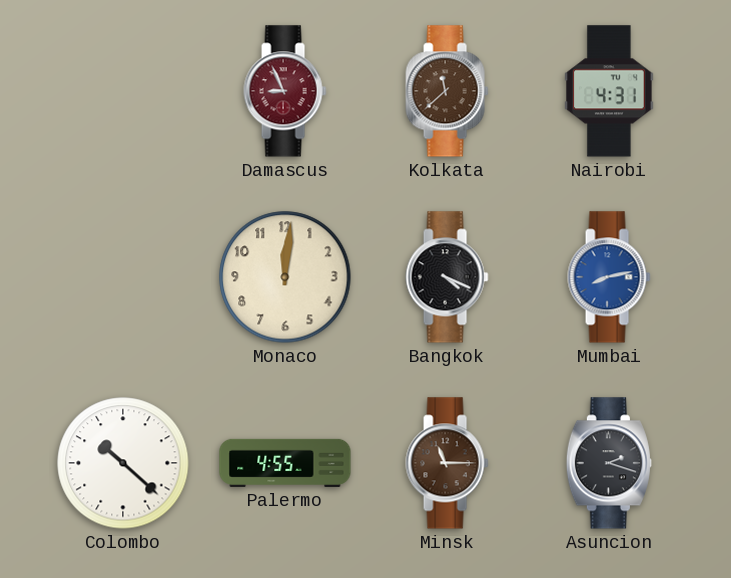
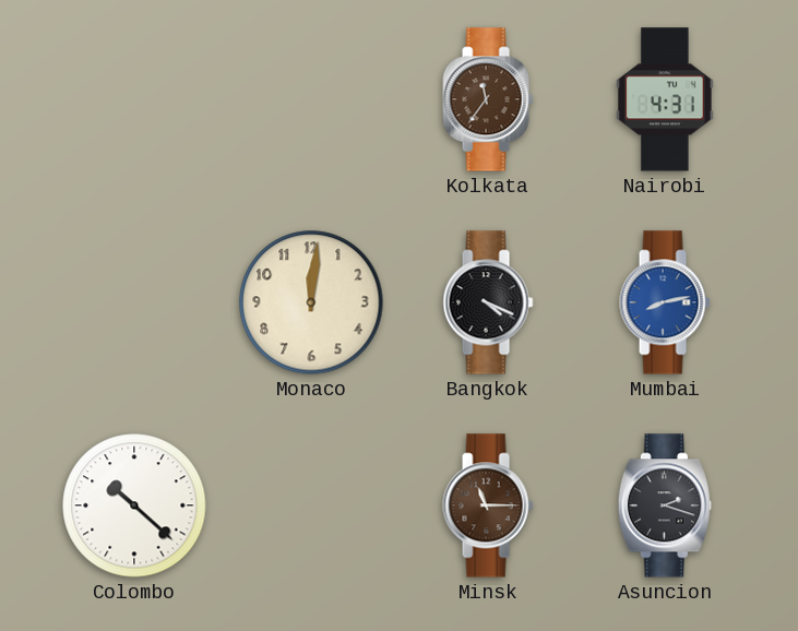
Damascus: 8:56 -> none
Kolkata: 11:38 -> 11:36
Palermo: 4:55 -> none
